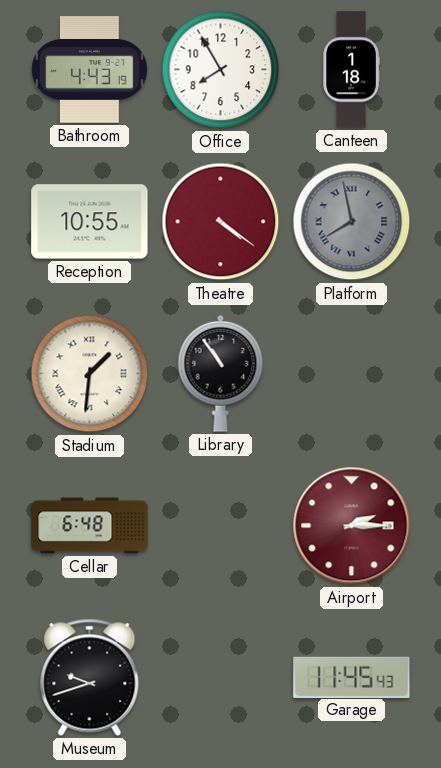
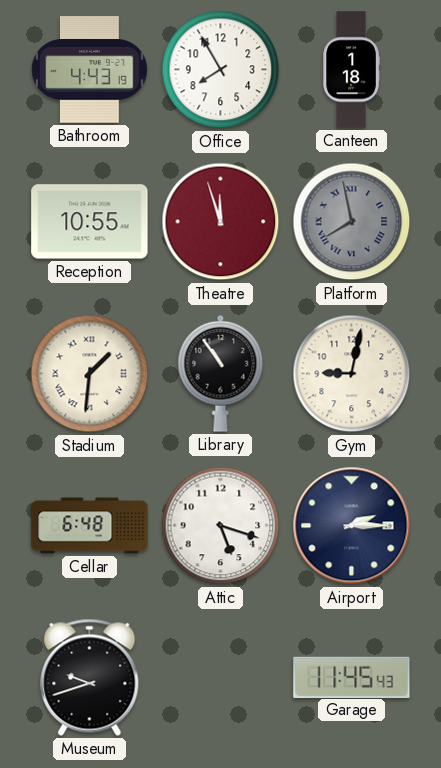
Theatre: 4:21 -> 11:57
Gym: none -> 9:02
Attic: none -> 5:18
Airport dial: burgundy -> navy
